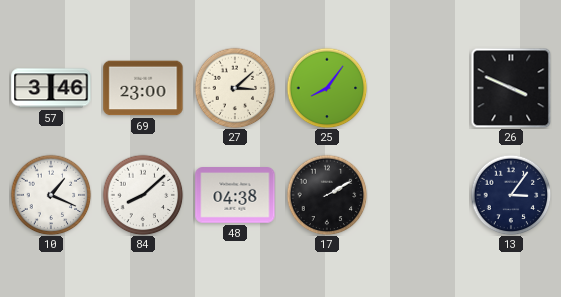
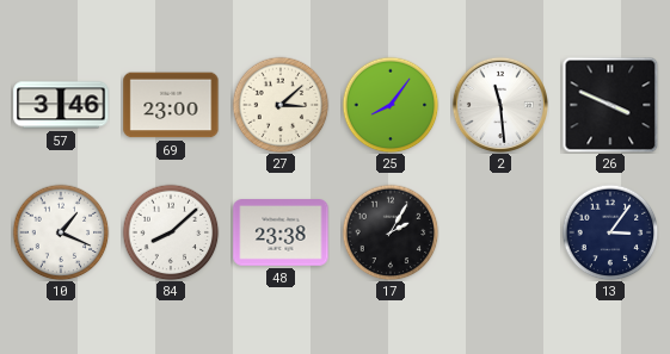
2: none -> 11:29
48: 04:38 -> 23:38
17: 2:10 -> 2:05
